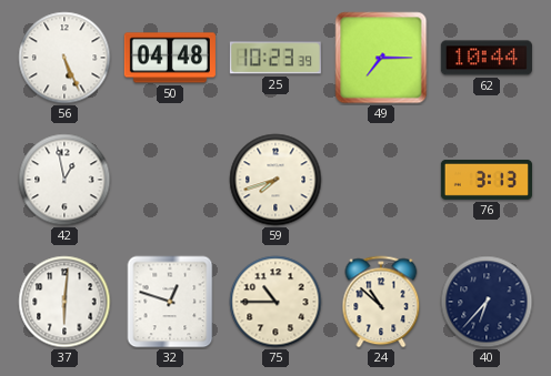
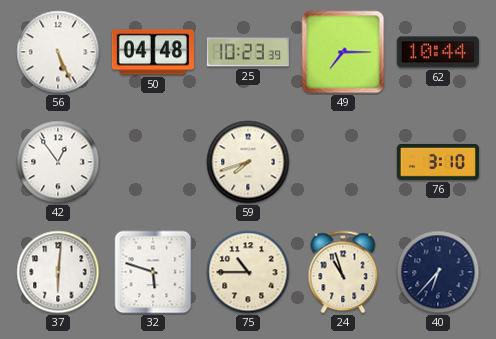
42: 12:58 -> 12:54
76: 3:13 -> 3:10
32: 12:48 -> 5:48
24: 10:52 -> 10:57
